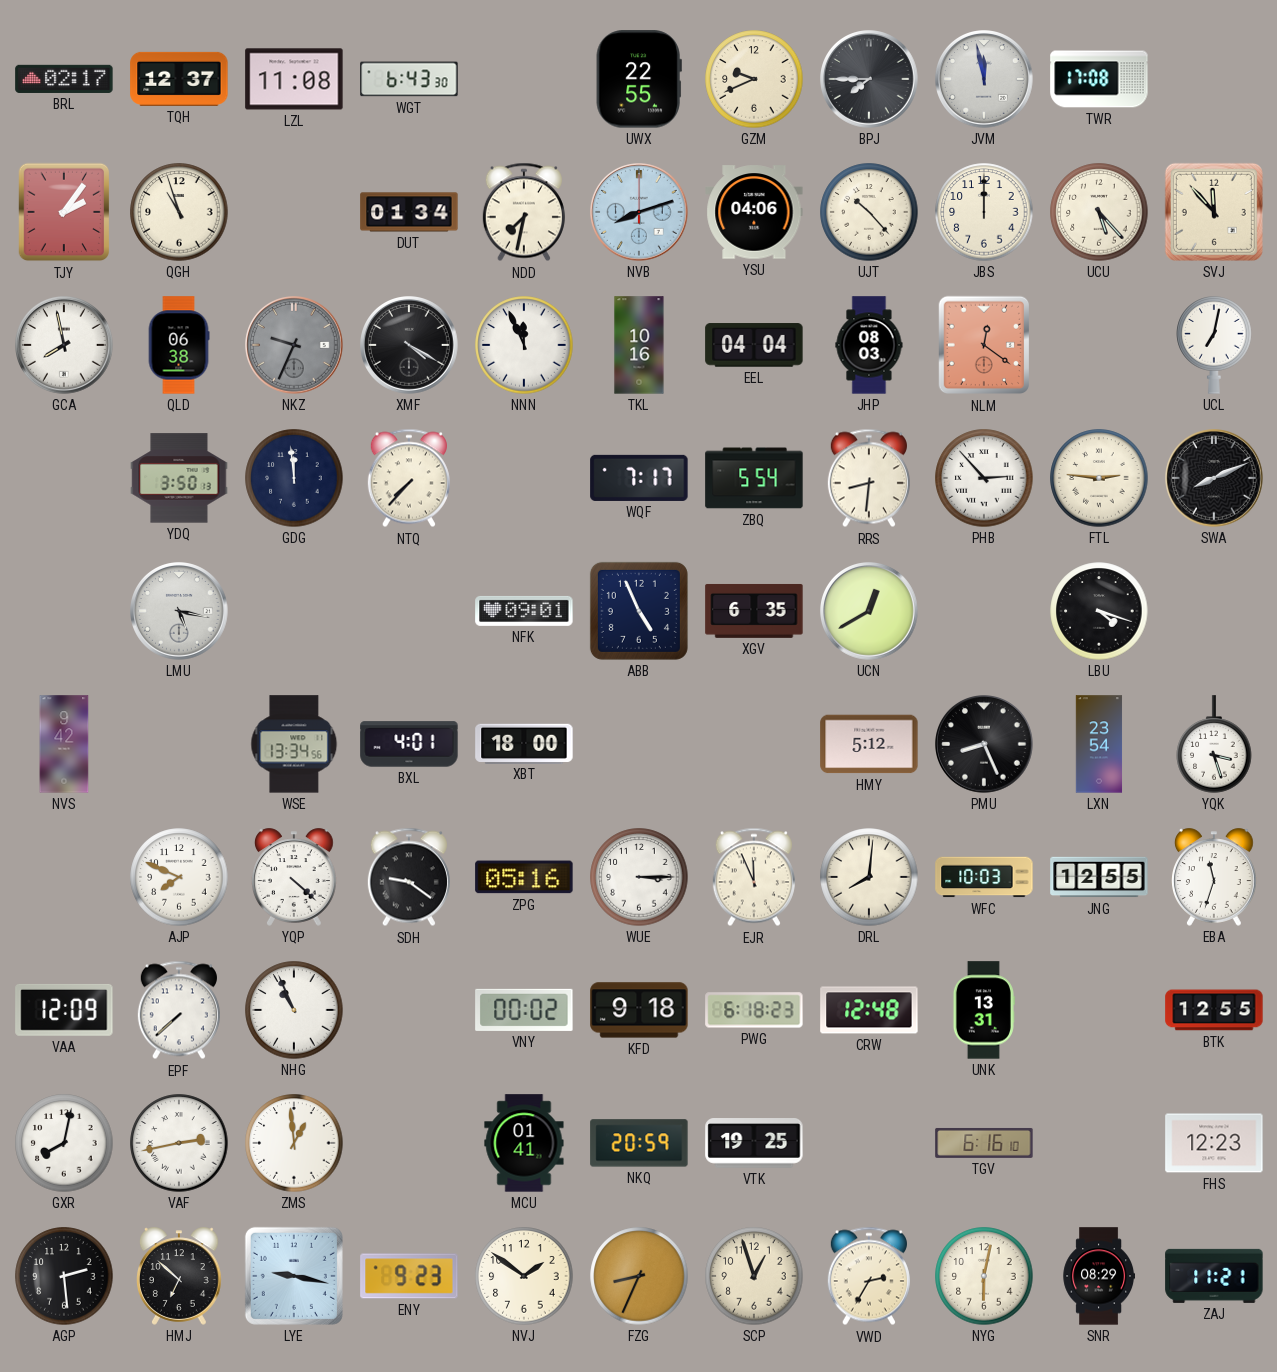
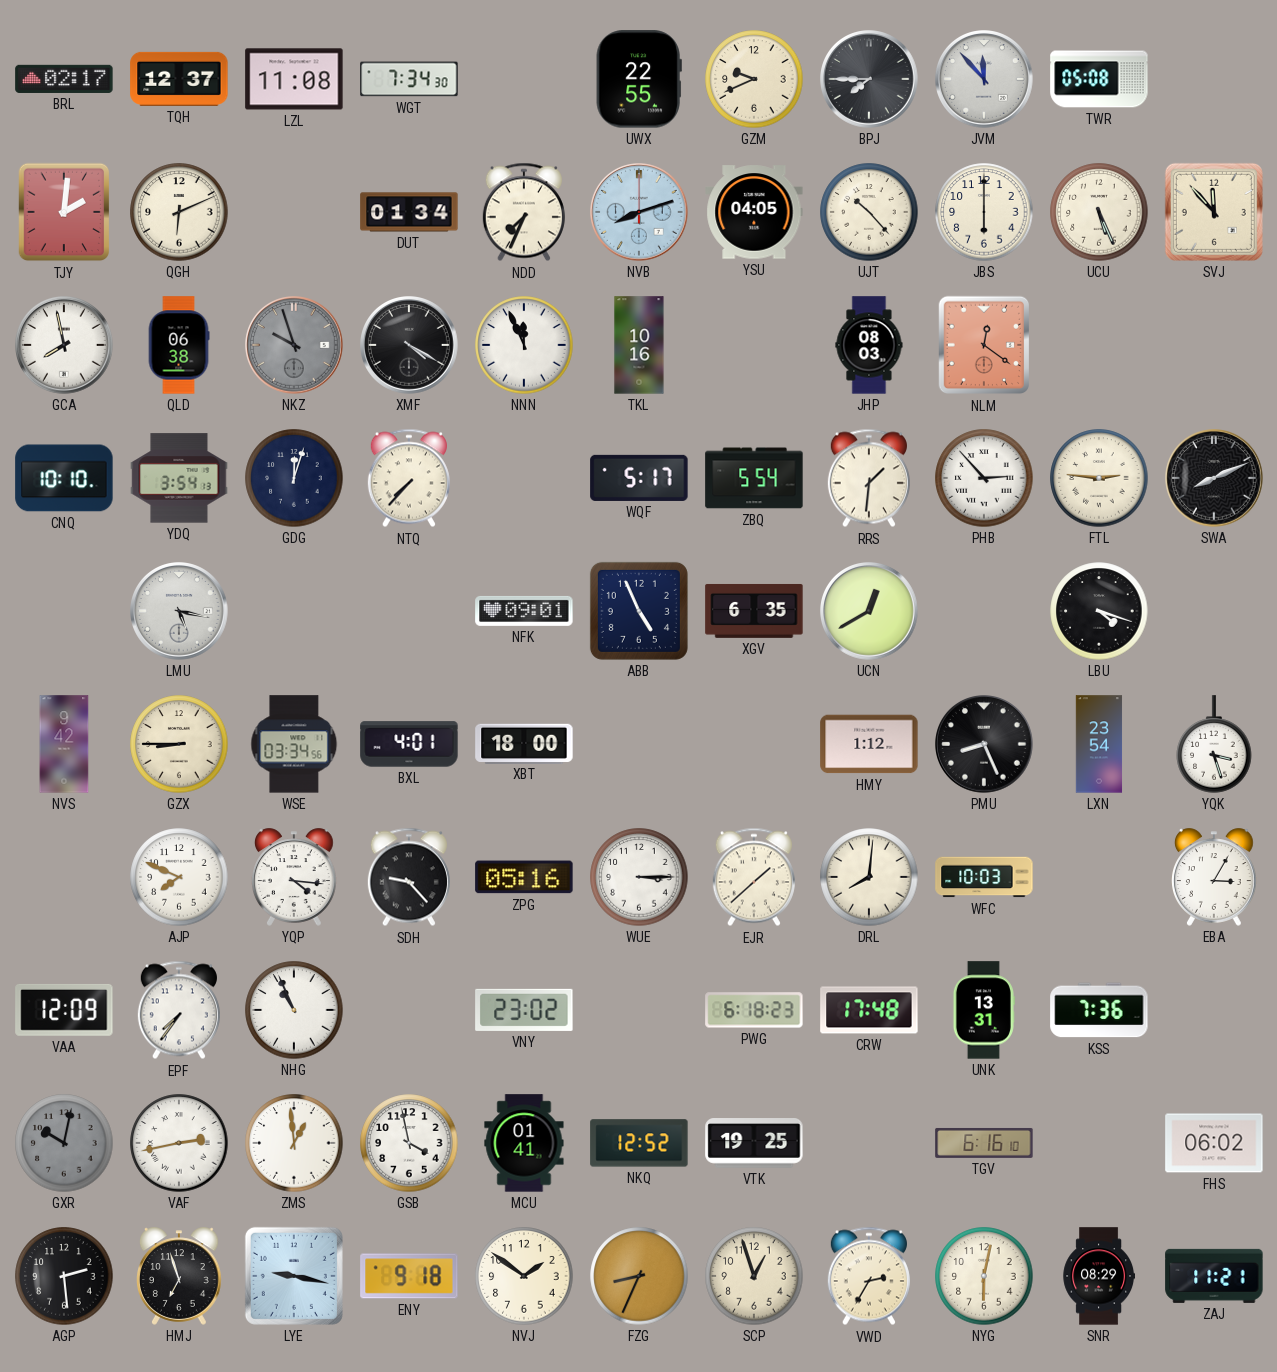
WGT: 6:43 -> 7:34
JVM: 11:58 -> 11:53
TWR: 17:08 -> 05:08
TJY: 2:06 -> 2:01
QGH: 10:57 -> 6:11
NDD: 7:32 -> 7:34
YSU: 04:06 -> 04:05
JBS: 12:00 -> 6:00
UCU: 5:23 -> 5:26
NKZ: 9:34 -> 9:57
EEL: 04:04 -> none
UCL: 7:02 -> none
CNQ: none -> 10:10
YDQ: 3:50 -> 3:54
GDG: 11:59 -> 12:03
WQF: 7:17 -> 5:17
RRS: 8:31 -> 1:31
GZX: none -> 8:45
WSE: 13:34 -> 03:34
HMY: 5:12 -> 1:12
YQP: 4:22 -> 4:16
SDH: 9:21 -> 9:23
EJR: 11:56 -> 1:38
JNG: 12:55 -> none
EBA: 11:33 -> 3:05
EPF: 7:38 -> 7:36
VNY: 00:02 -> 23:02
KFD: 9:18 -> none
CRW: 12:48 -> 17:48
KSS: none -> 7:36
BTK: 12:55 -> none
GXR: 8:02 -> 10:02
GXR dial: white -> grey
GSB: none -> 3:58
NKQ: 20:59 -> 12:52
FHS: 12:23 -> 06:02
HMJ: 6:52 -> 6:57
ENY: 9:23 -> 9:18
